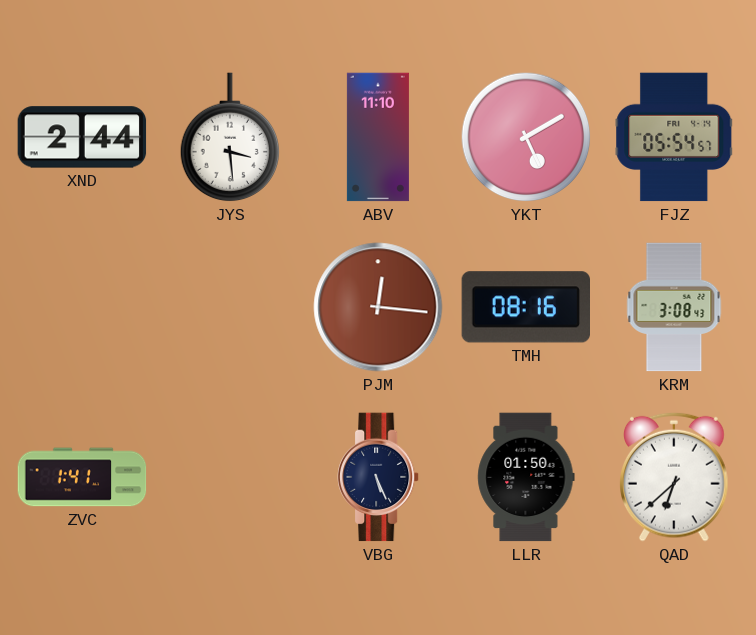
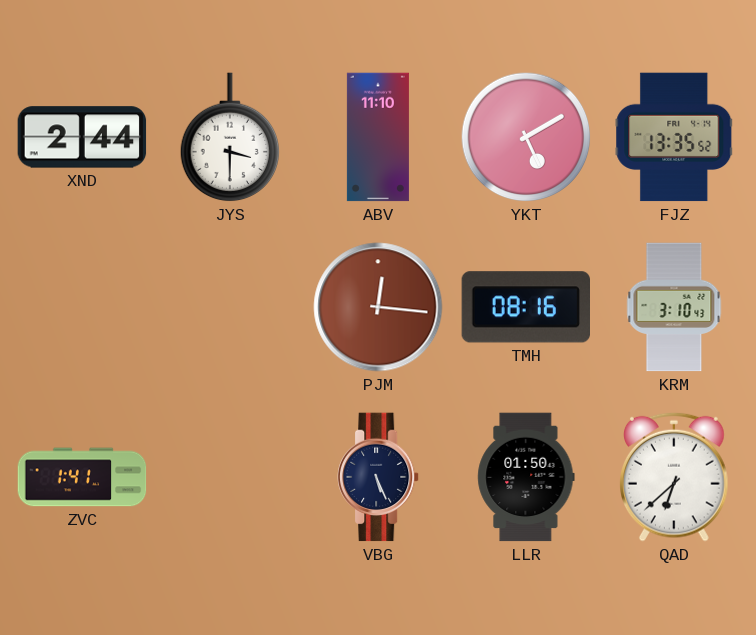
JYS: 3:29 -> 3:30
FJZ: 05:54 -> 13:35
KRM: 3:08 -> 3:10
